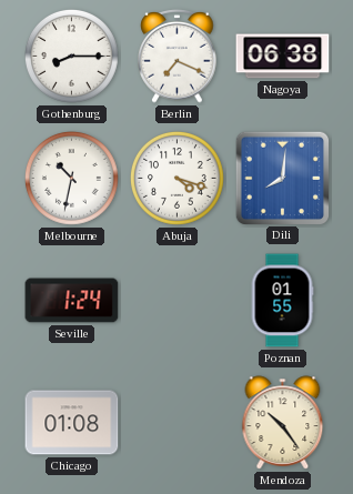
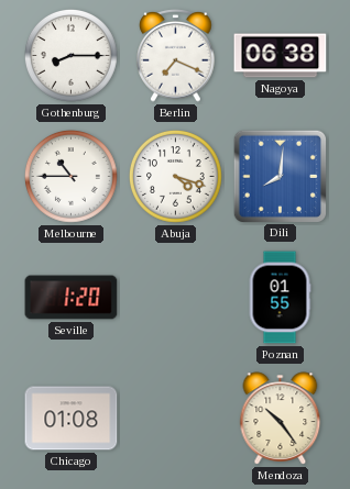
Melbourne: 10:32 -> 10:45
Seville: 1:24 -> 1:20
